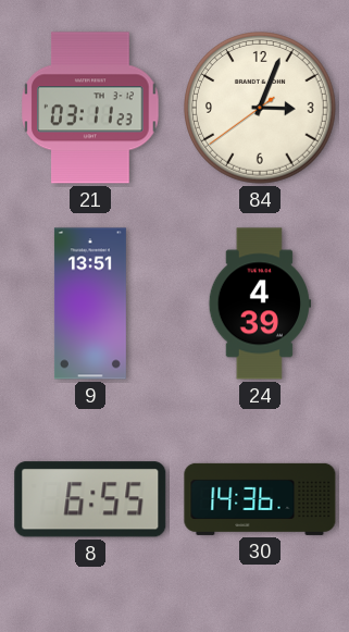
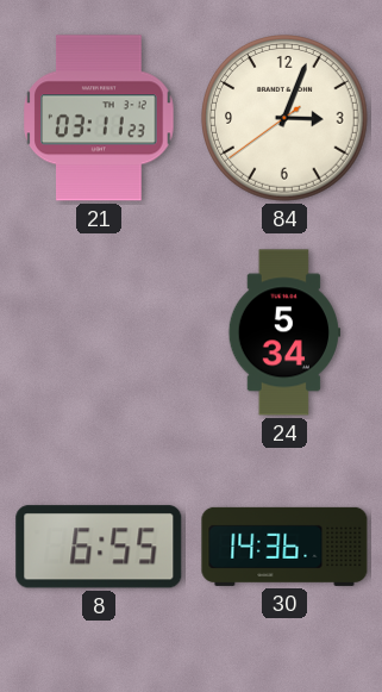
9: 13:51 -> none
24: 4:39 -> 5:34
